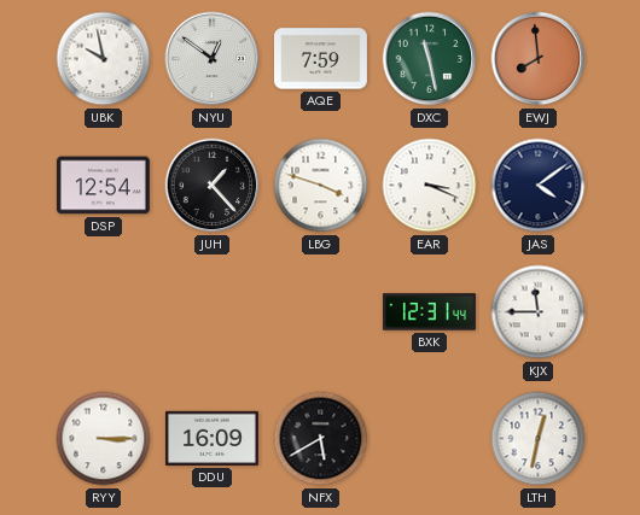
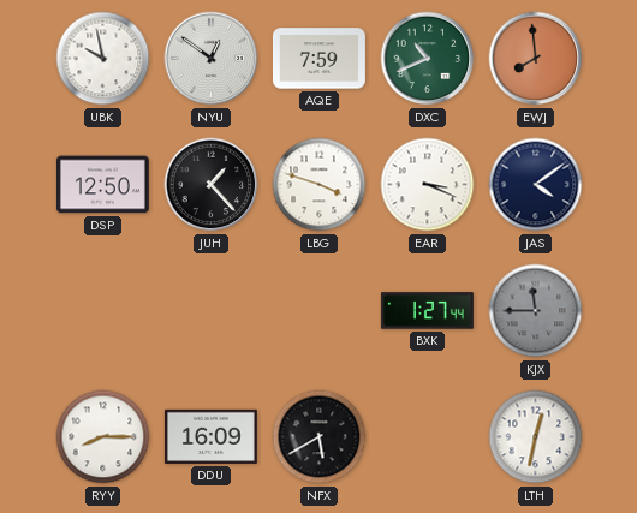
DXC: 11:28 -> 10:41
DSP: 12:54 -> 12:50
BXK: 12:31 -> 1:27
KJX dial: white -> grey
RYY: 3:15 -> 8:15
